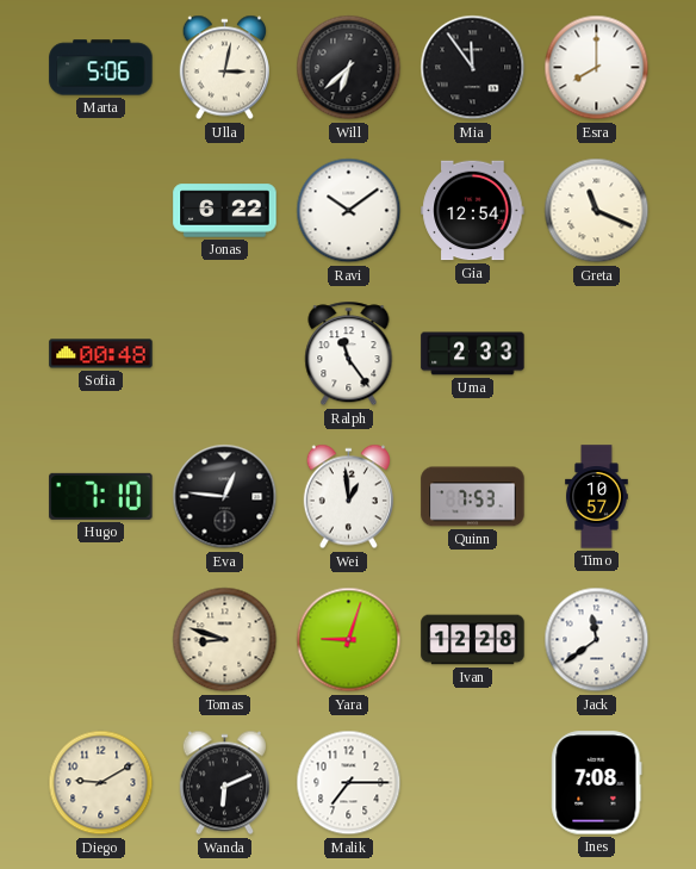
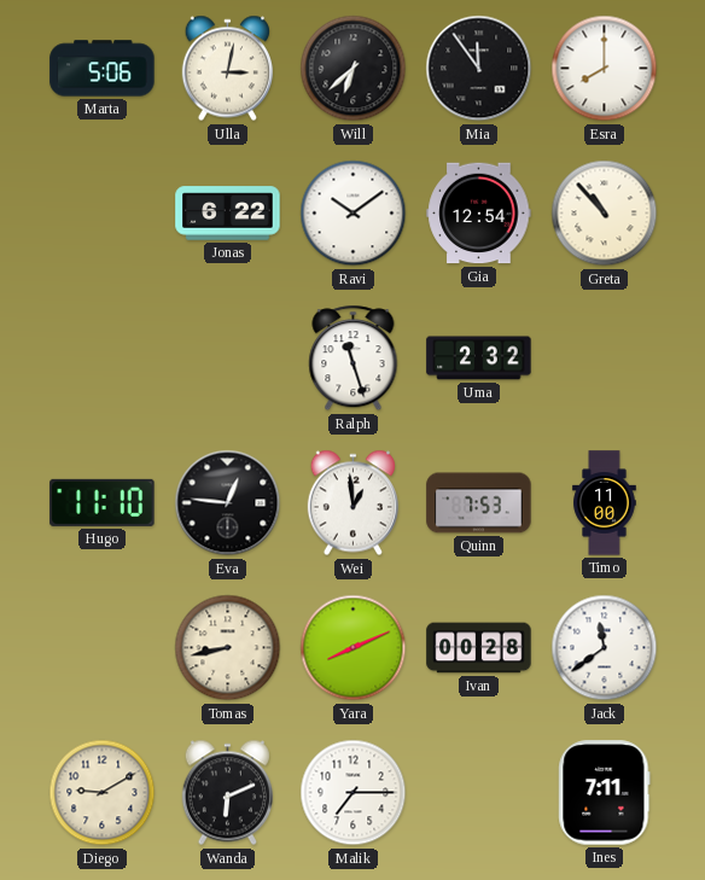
Greta: 11:19 -> 10:53
Sofia: 00:48 -> none
Ralph: 11:24 -> 11:27
Uma: 2:33 -> 2:32
Hugo: 7:10 -> 11:10
Timo: 10:57 -> 11:00
Tomas: 8:48 -> 8:43
Yara: 9:03 -> 8:11
Ivan: 12:28 -> 00:28
Ines: 7:08 -> 7:11
